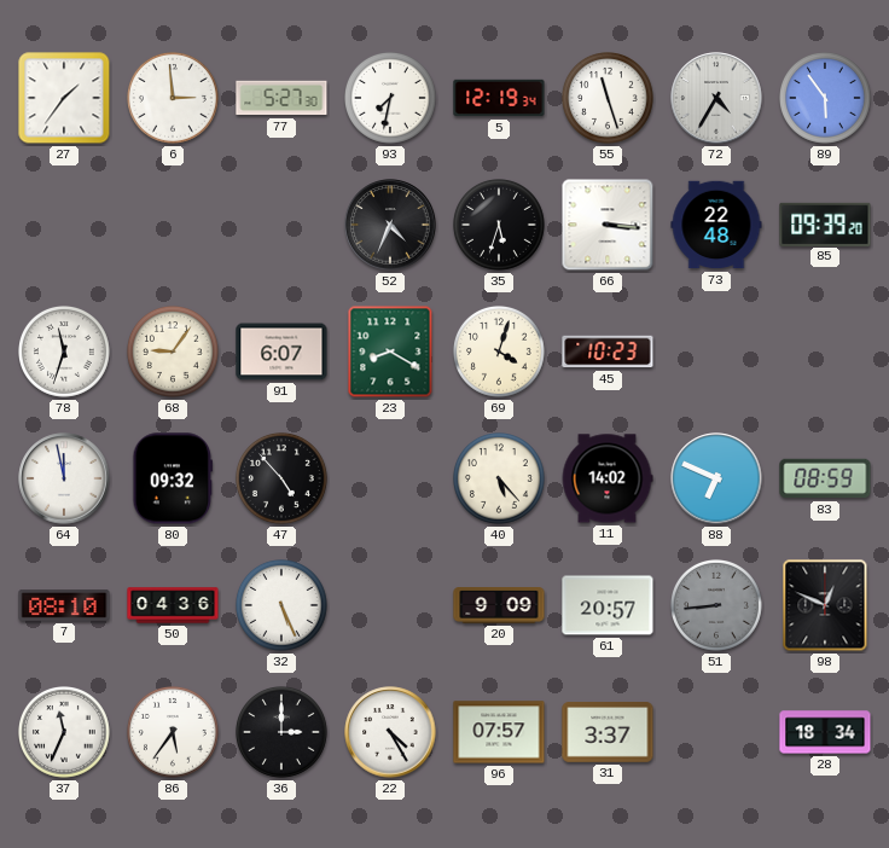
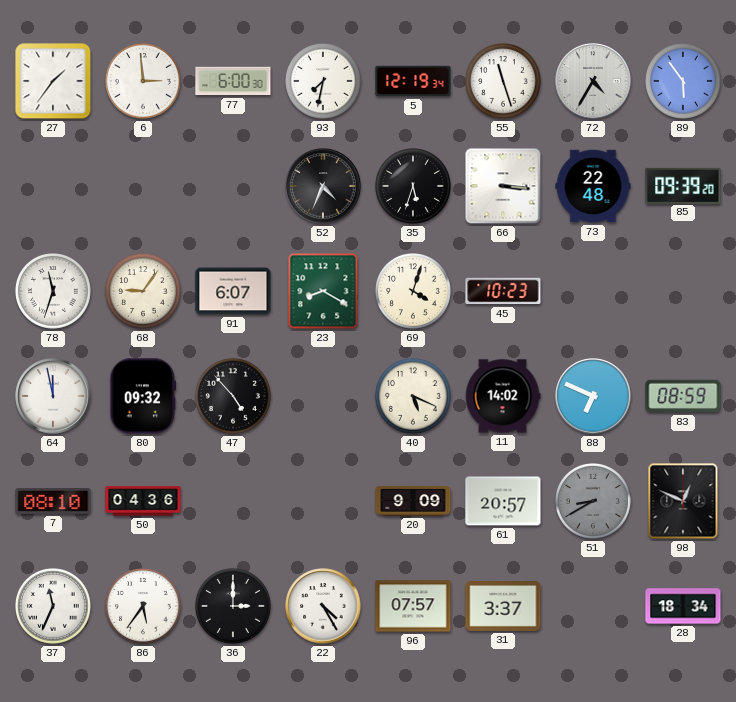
77: 5:27 -> 6:00
40: 5:23 -> 5:19
32: 5:26 -> none
51: 8:44 -> 8:40
